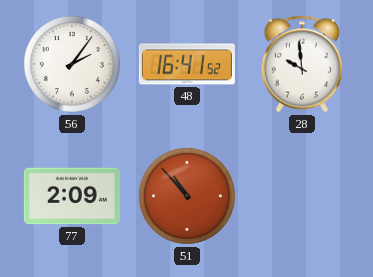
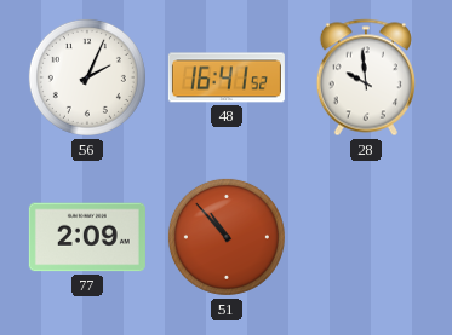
56: 2:06 -> 2:04
